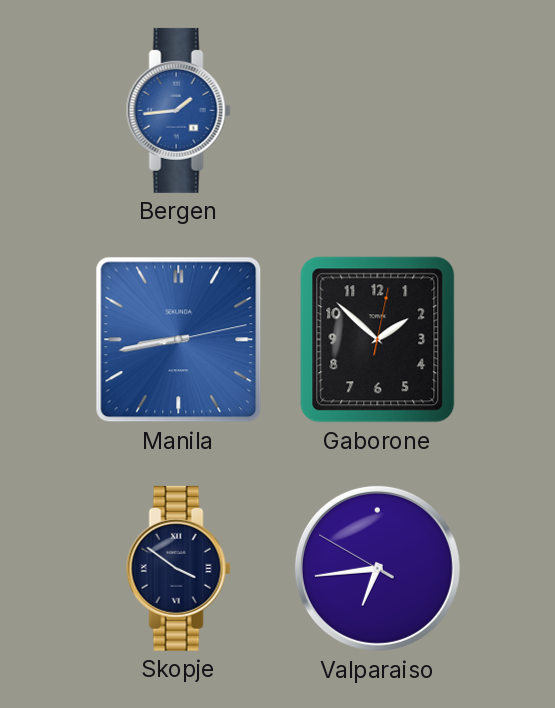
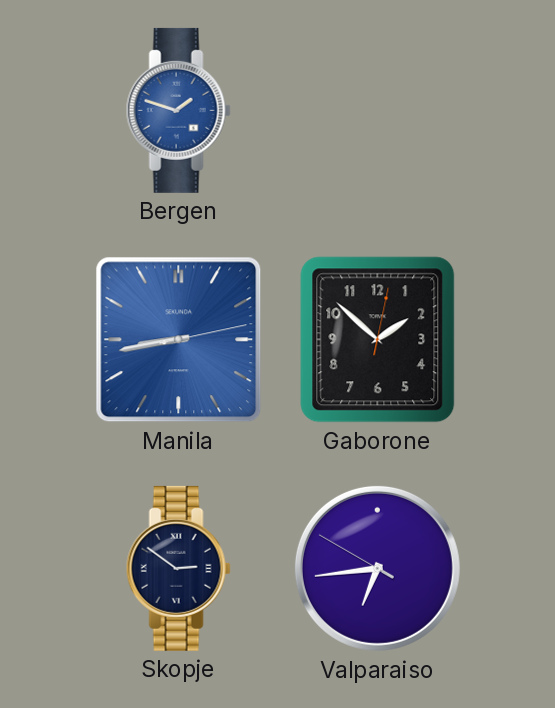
Bergen: 1:44 -> 1:48
Skopje: 3:51 -> 2:51
